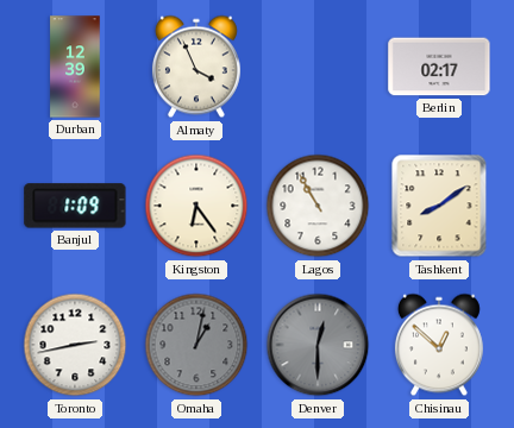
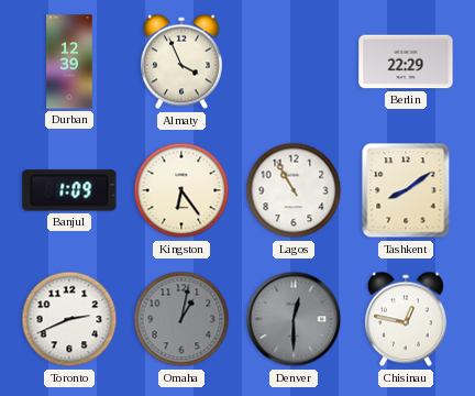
Berlin: 02:17 -> 22:29
Toronto: 2:43 -> 2:41
Chisinau: 12:52 -> 12:47
